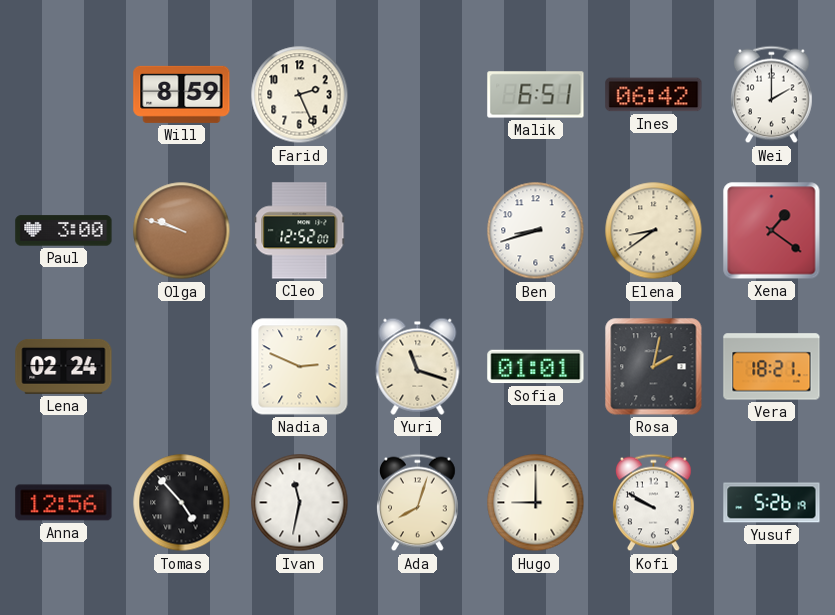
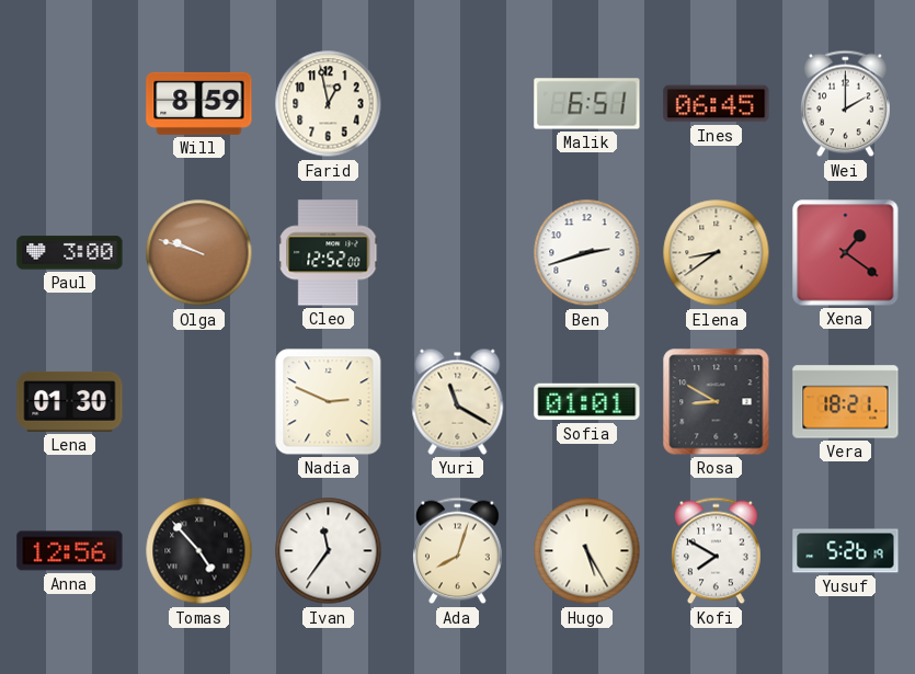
Farid: 2:26 -> 12:58
Ines: 06:42 -> 06:45
Ben: 8:42 -> 2:42
Lena: 02:24 -> 01:30
Yuri: 11:18 -> 11:20
Rosa: 2:02 -> 8:50
Ivan: 11:32 -> 11:36
Hugo: 9:00 -> 5:25
Kofi: 9:50 -> 7:50
